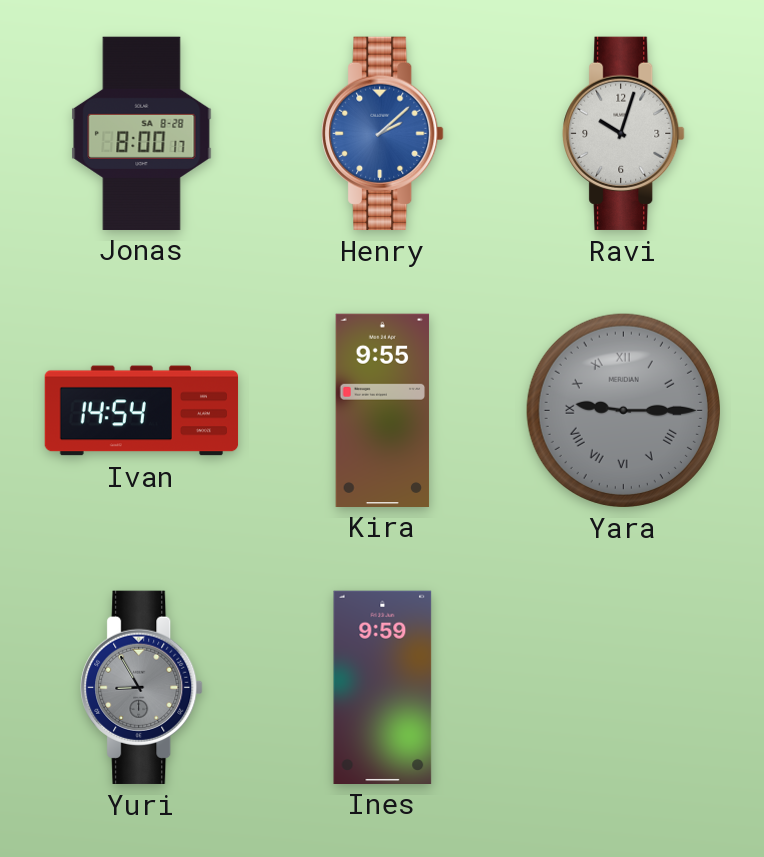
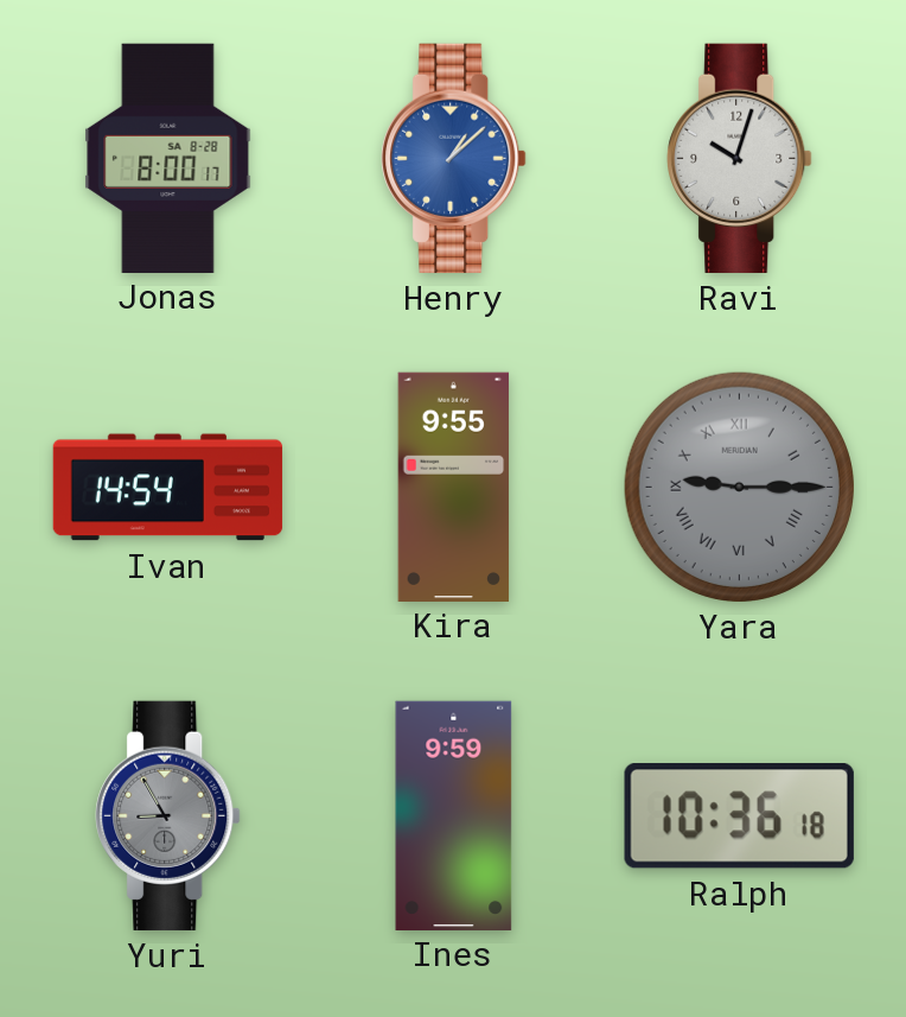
Henry: 2:08 -> 1:08
Ralph: none -> 10:36
